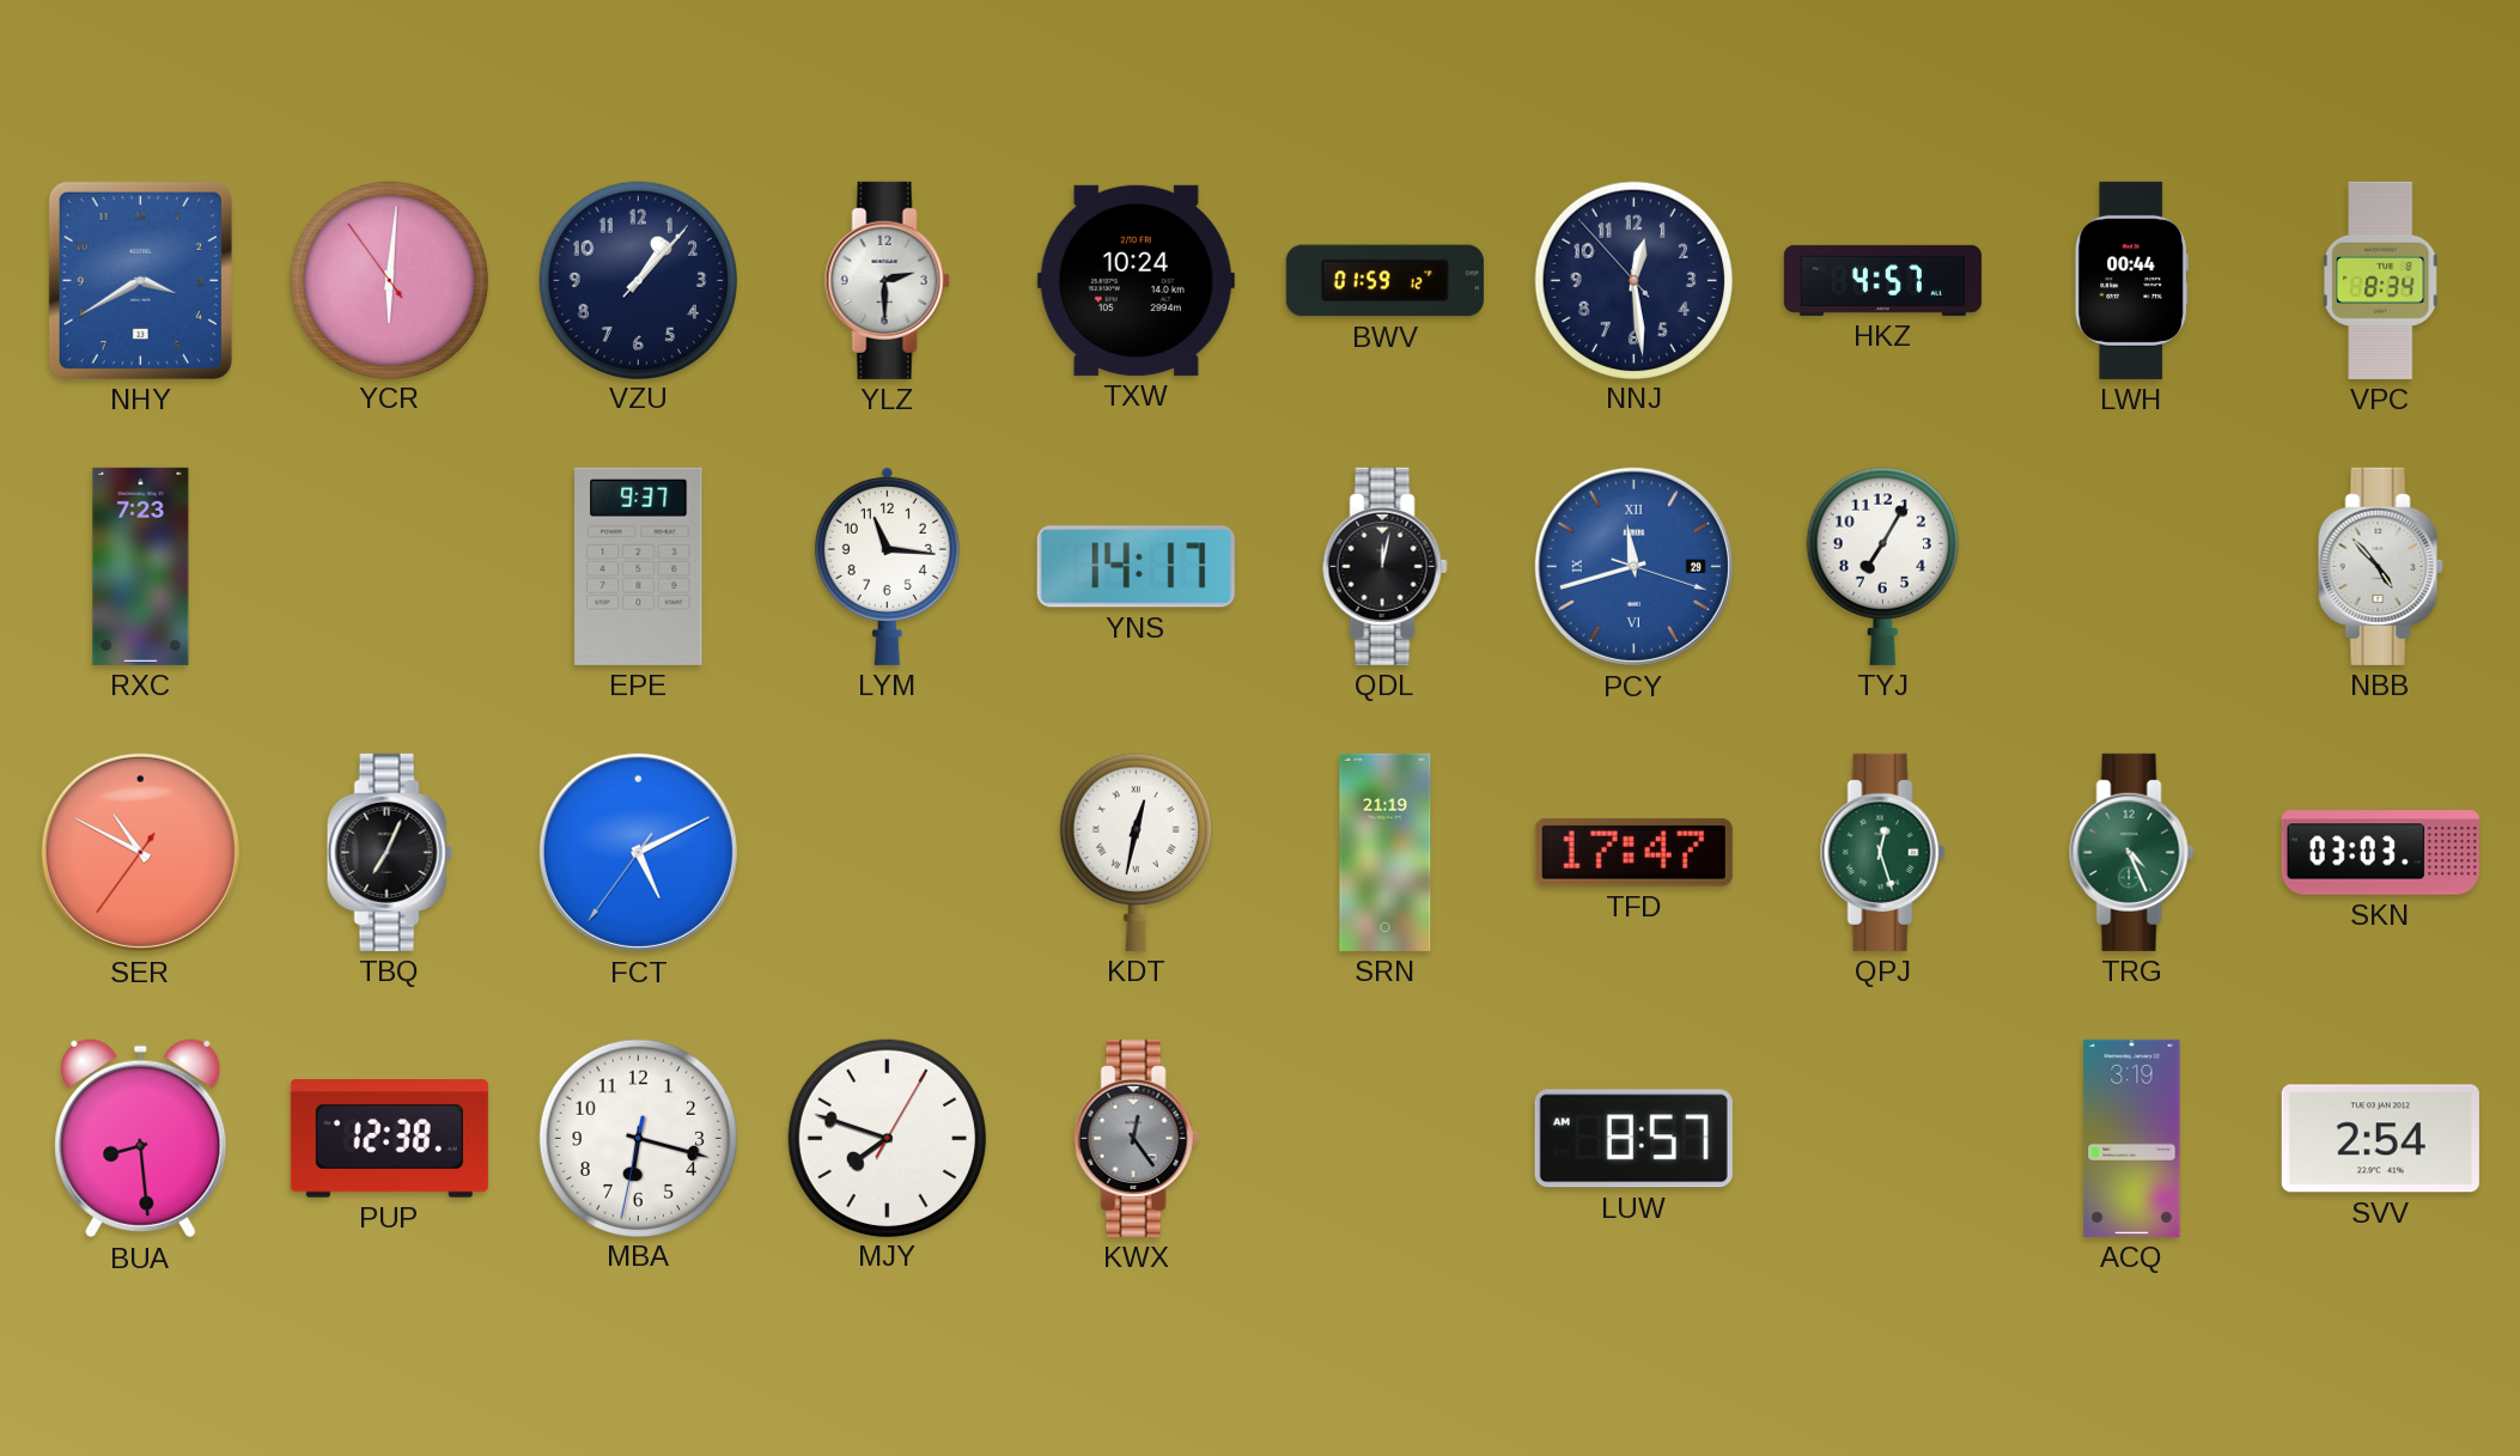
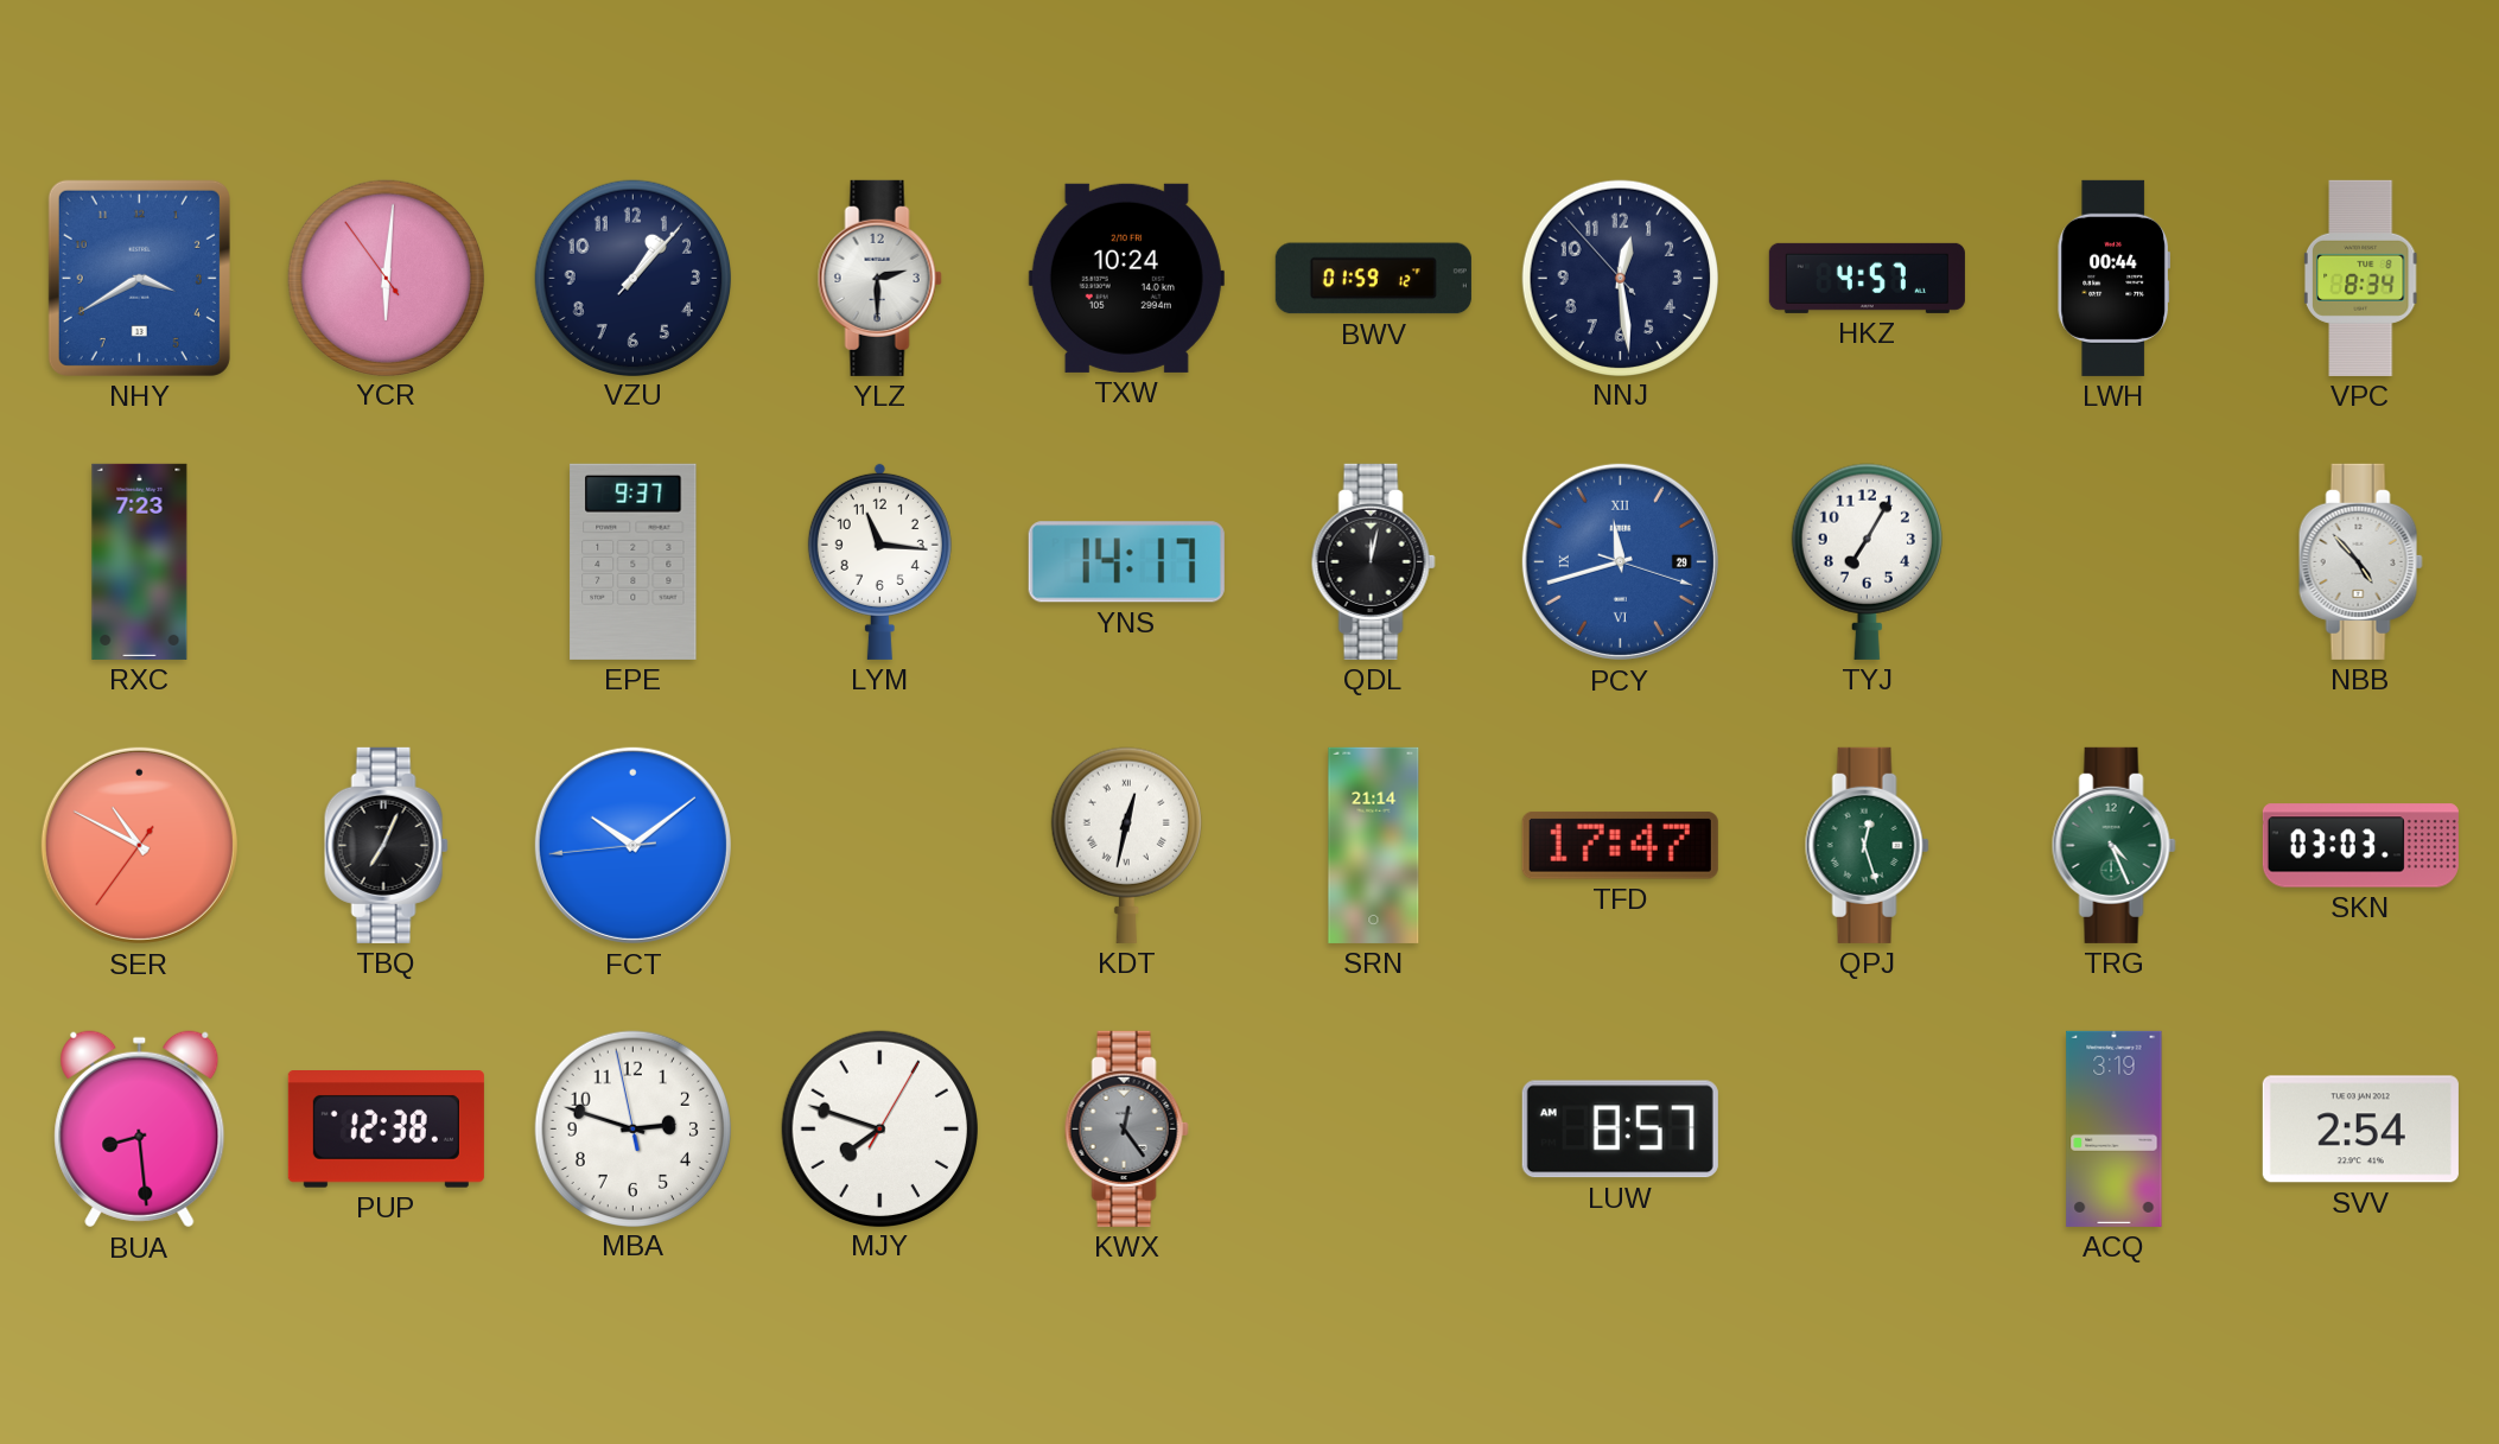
FCT: 5:10 -> 10:08
SRN: 21:19 -> 21:14
MBA: 6:17 -> 2:47
